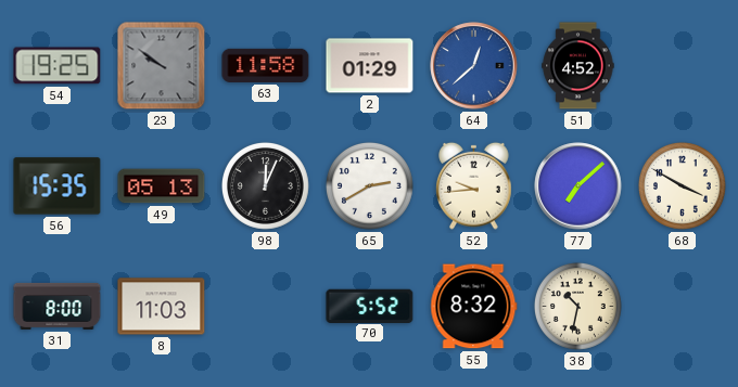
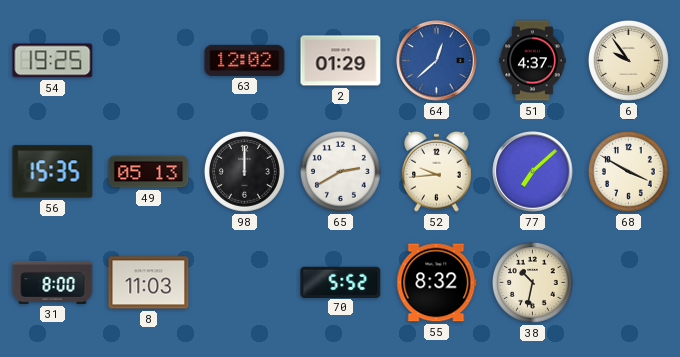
23: 9:51 -> none
63: 11:58 -> 12:02
51: 4:52 -> 4:37
6: none -> 9:54
98: 12:04 -> 12:00
